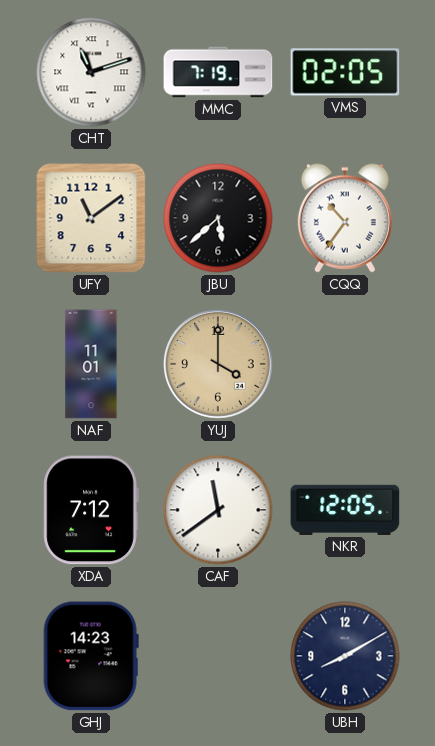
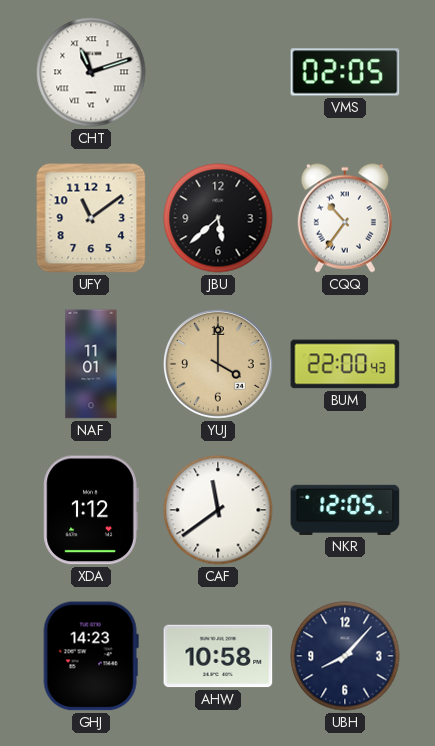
MMC: 7:19 -> none
BUM: none -> 22:00
XDA: 7:12 -> 1:12
AHW: none -> 10:58
UBH: 8:10 -> 8:07
